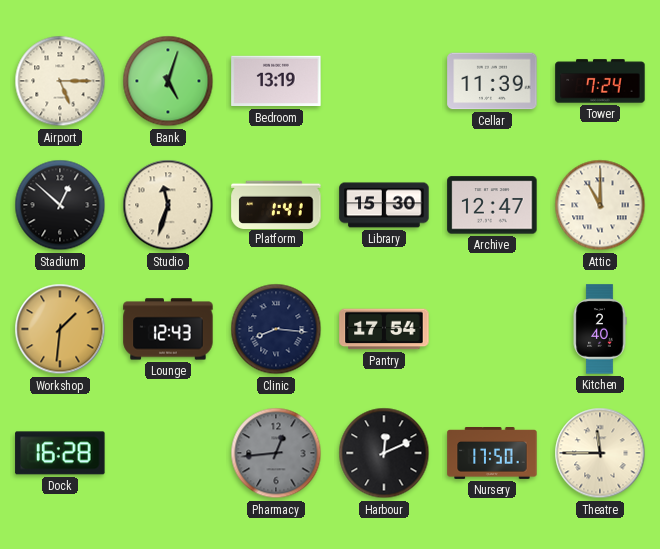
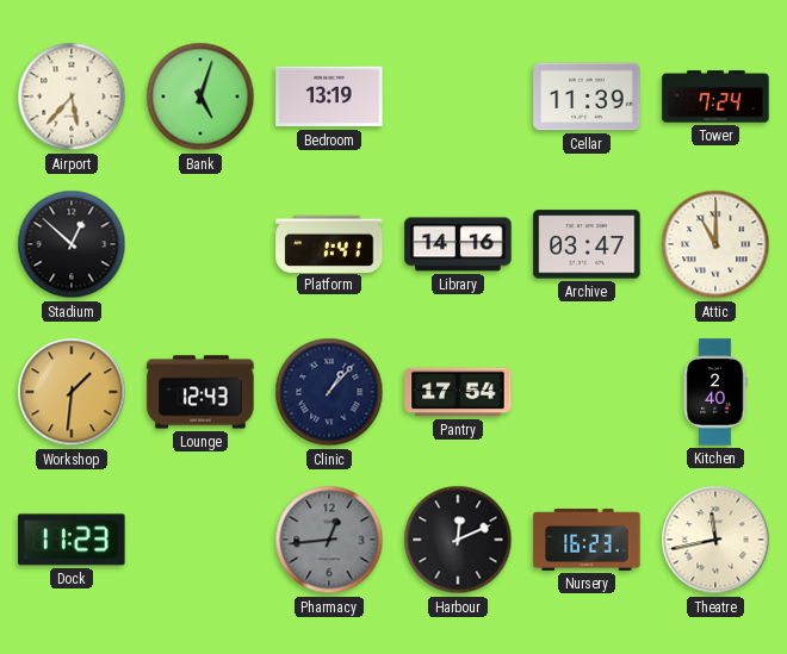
Airport: 5:15 -> 5:37
Studio: 11:33 -> none
Library: 15:30 -> 14:16
Archive: 12:47 -> 03:47
Clinic: 8:16 -> 1:07
Dock: 16:28 -> 11:23
Nursery: 17:50 -> 16:23
Theatre: 11:45 -> 11:43
